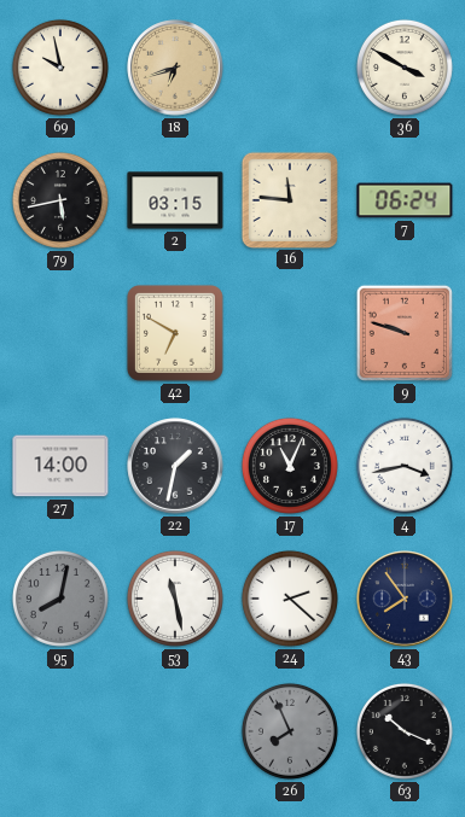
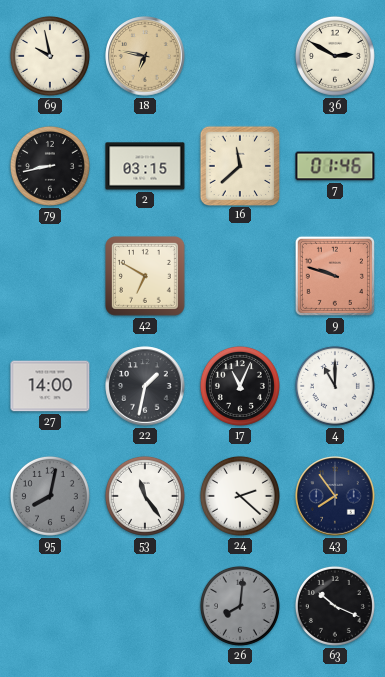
18: 6:42 -> 6:47
36: 3:50 -> 2:50
79: 5:43 -> 8:43
16: 11:46 -> 11:38
7: 06:24 -> 01:46
4: 3:43 -> 11:00
53: 11:28 -> 11:24
26: 7:56 -> 8:01
